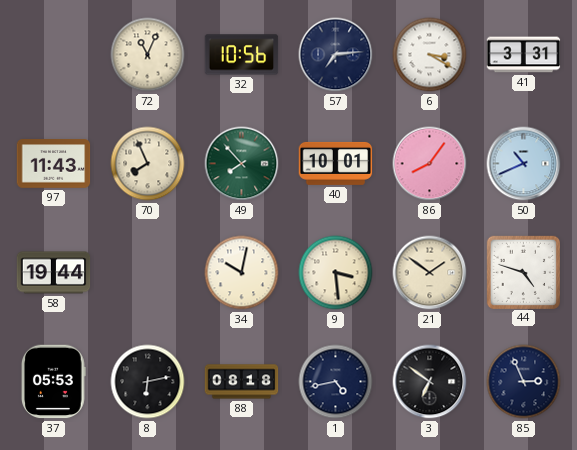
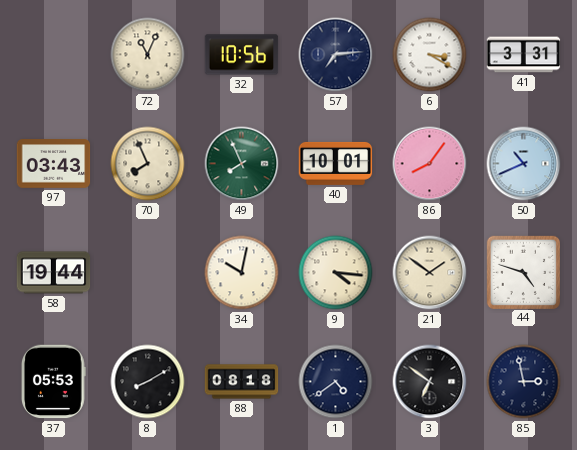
97: 11:43 -> 03:43
49: 7:53 -> 7:56
9: 3:29 -> 4:16
8: 6:13 -> 8:10
1: 4:43 -> 4:39
85: 2:56 -> 2:58
